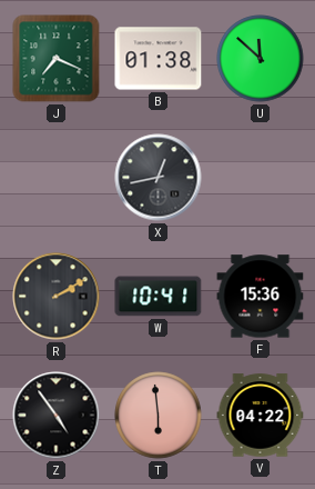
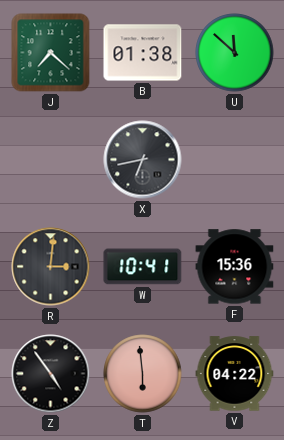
J: 7:19 -> 7:22
X: 12:43 -> 6:43
R: 2:10 -> 3:01
